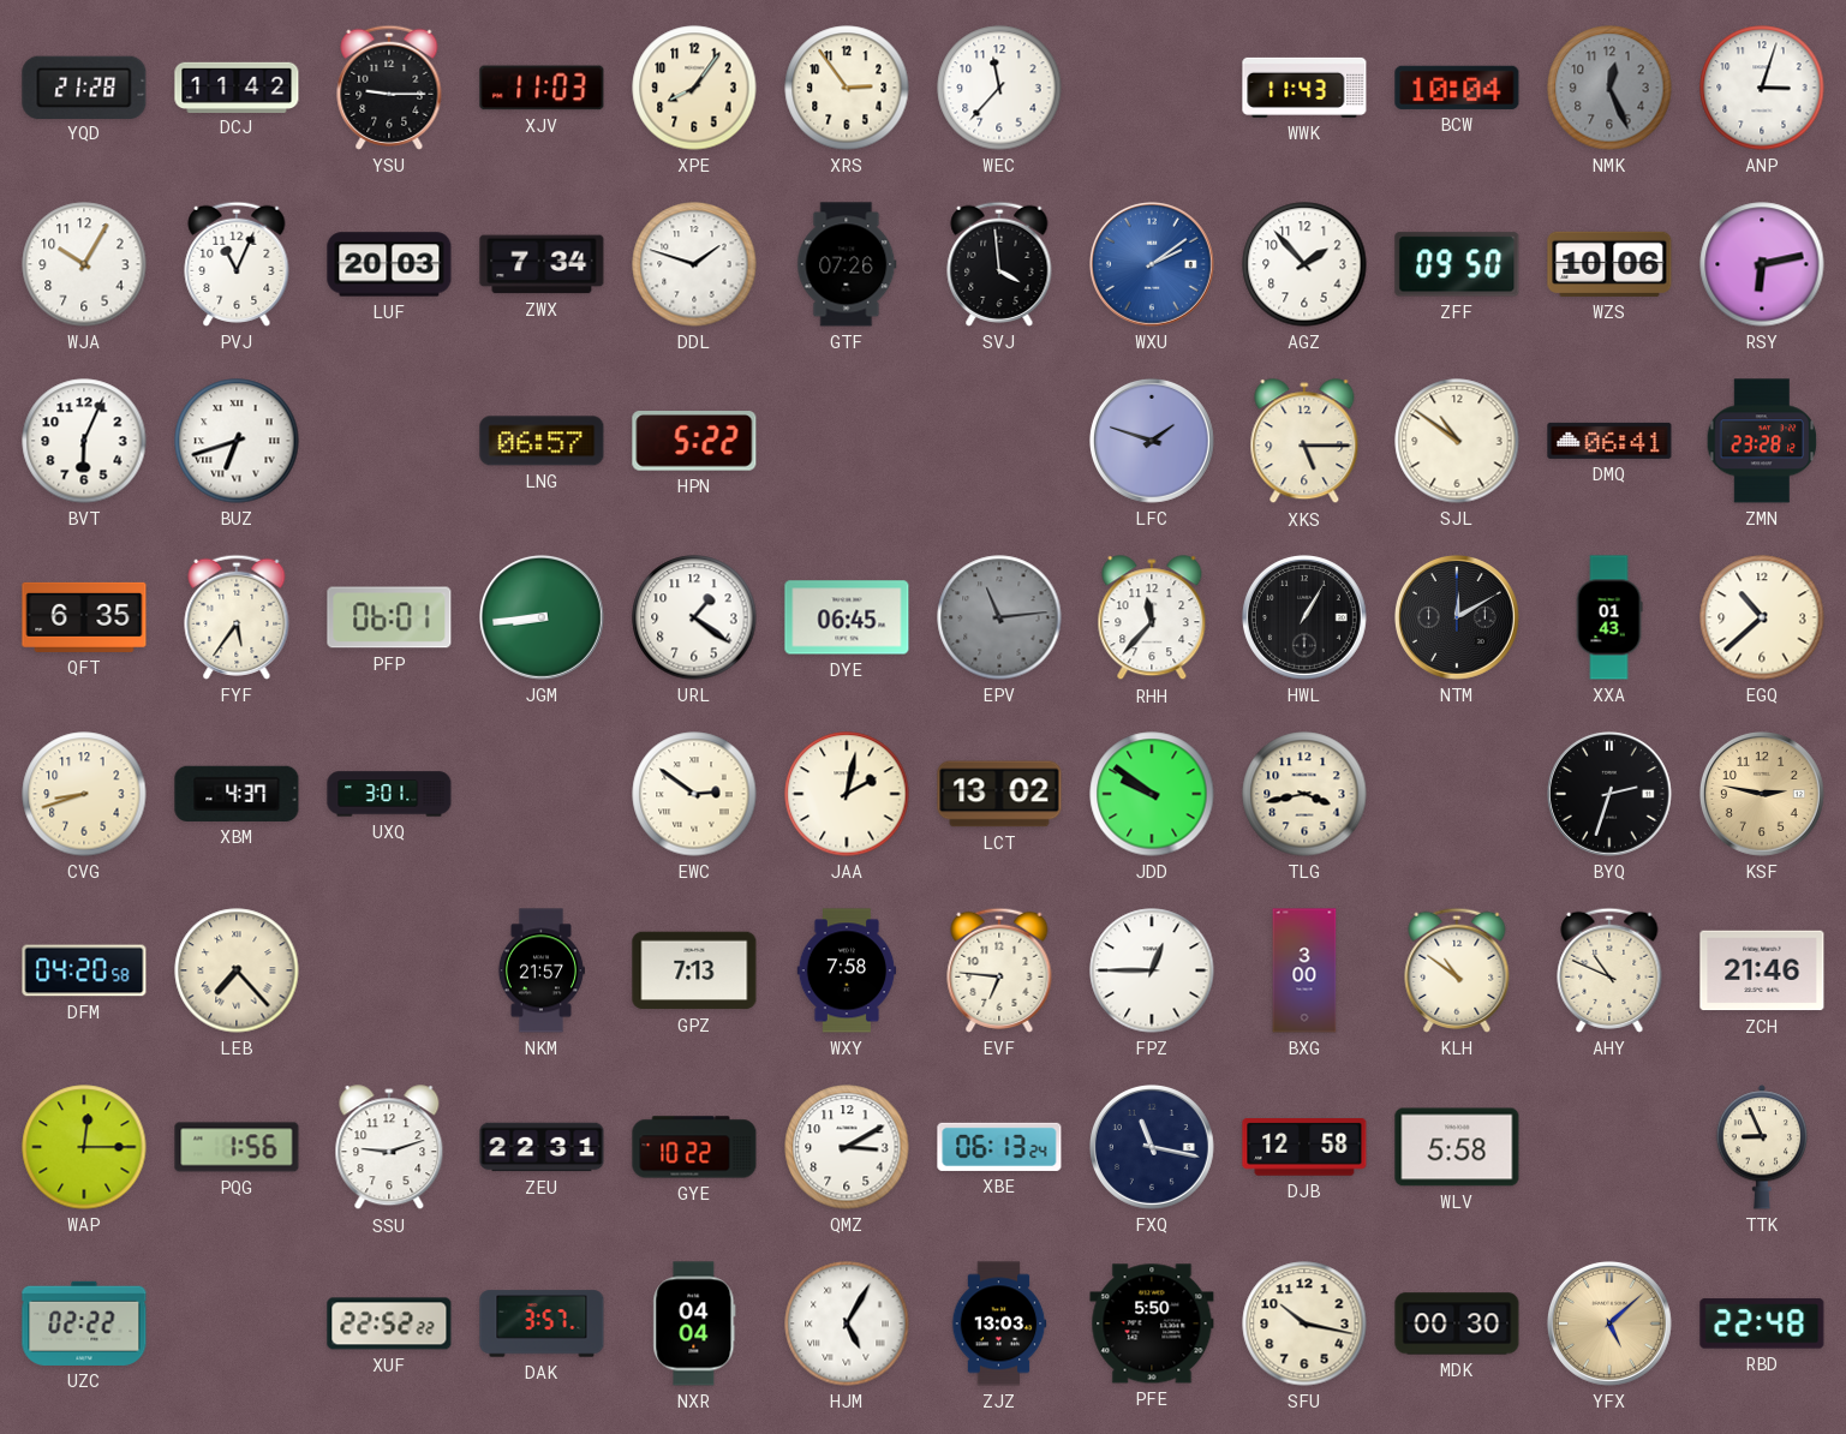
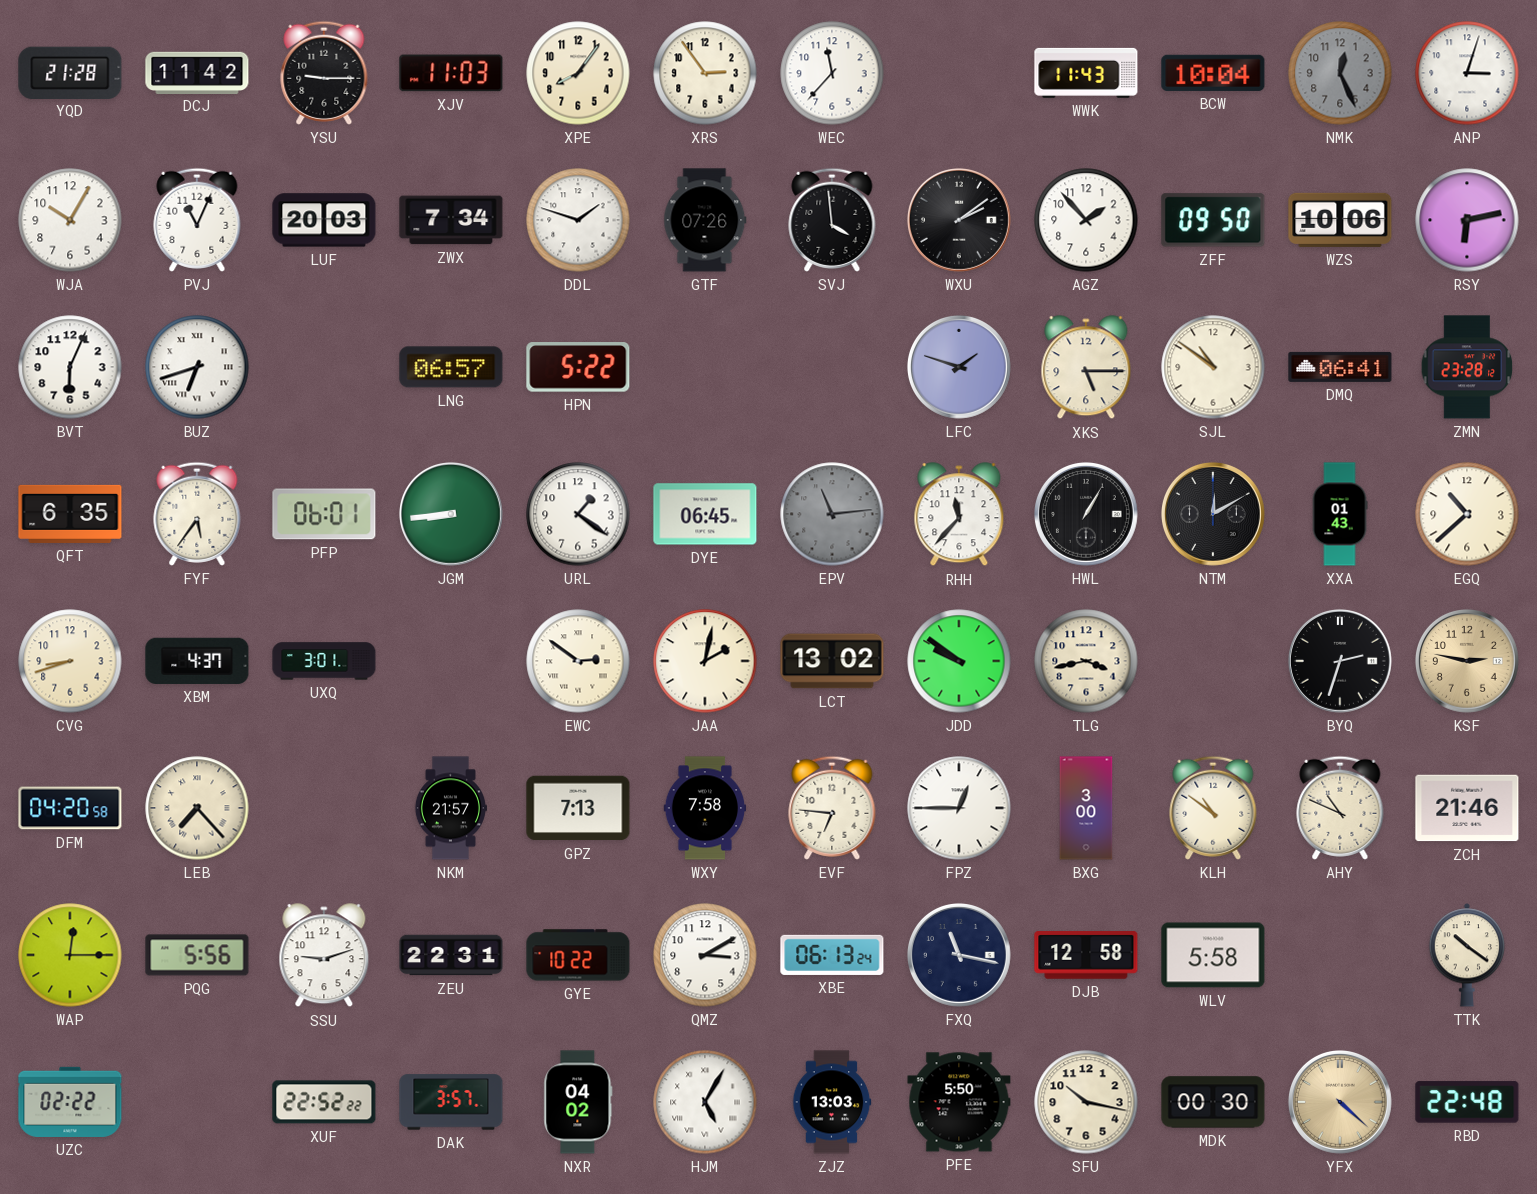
WXU dial: blue -> black
PQG: 1:56 -> 5:56
TTK: 8:56 -> 10:21
NXR: 04:04 -> 04:02
YFX: 5:08 -> 4:22
